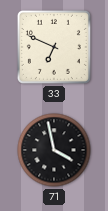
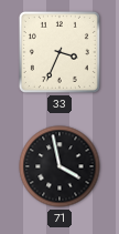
33: 6:49 -> 3:34
